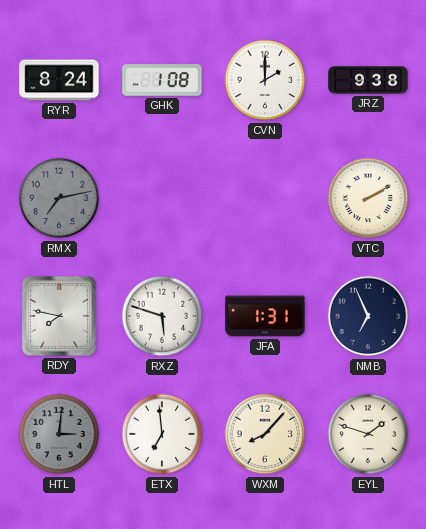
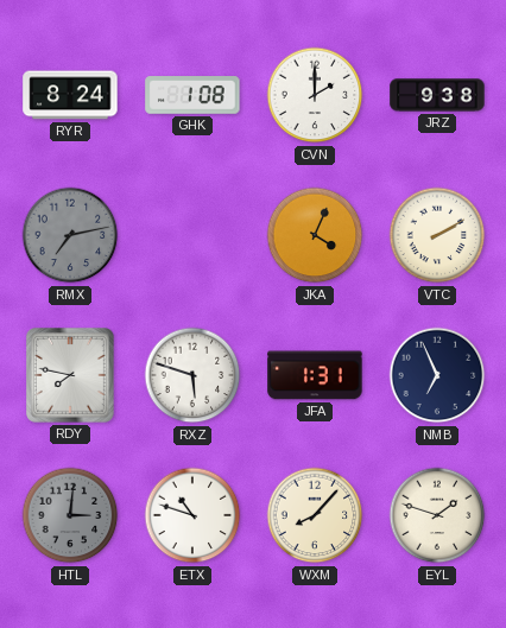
JKA: none -> 4:04
ETX: 6:59 -> 10:48
